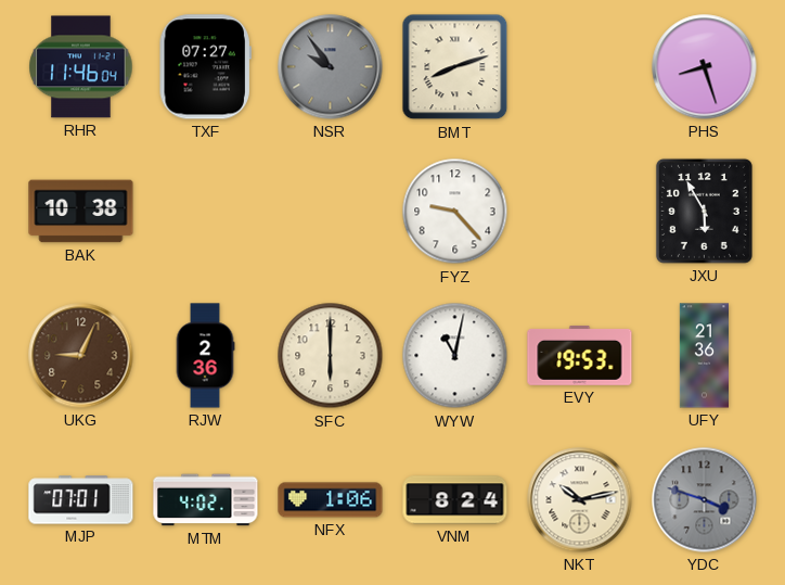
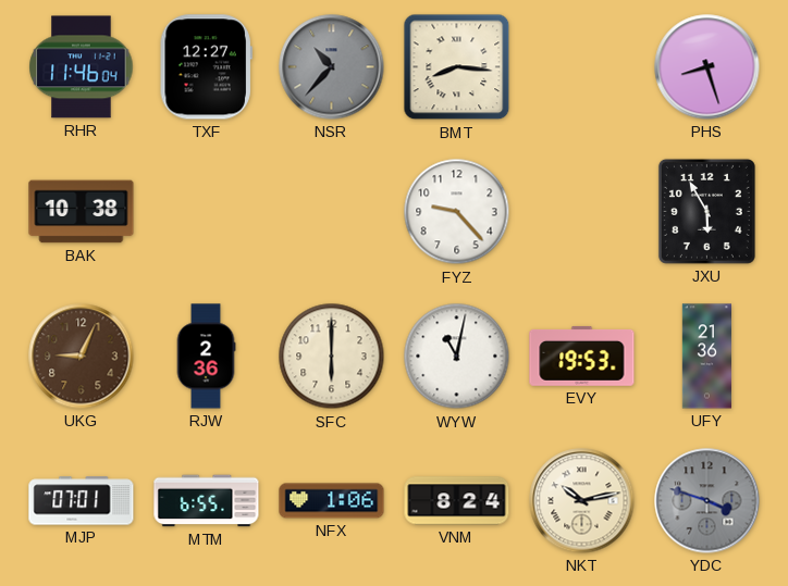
TXF: 07:27 -> 12:27
NSR: 9:54 -> 10:37
BMT: 8:12 -> 8:16
MTM: 4:02 -> 6:55
